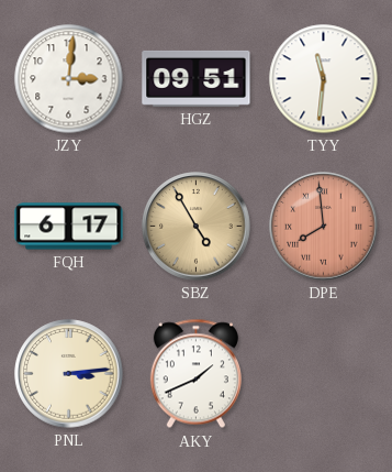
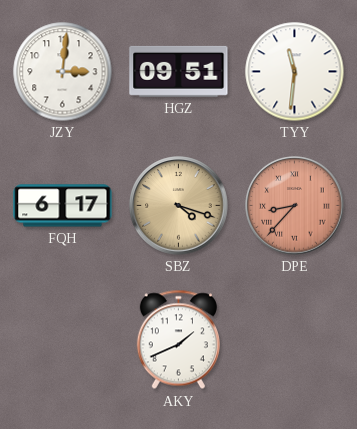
SBZ: 4:55 -> 4:18
DPE: 7:59 -> 8:37
PNL: 3:14 -> none
